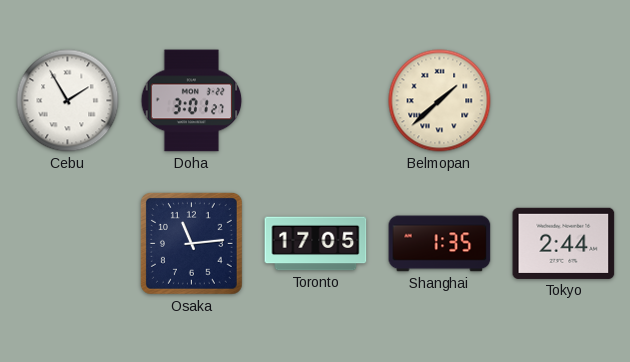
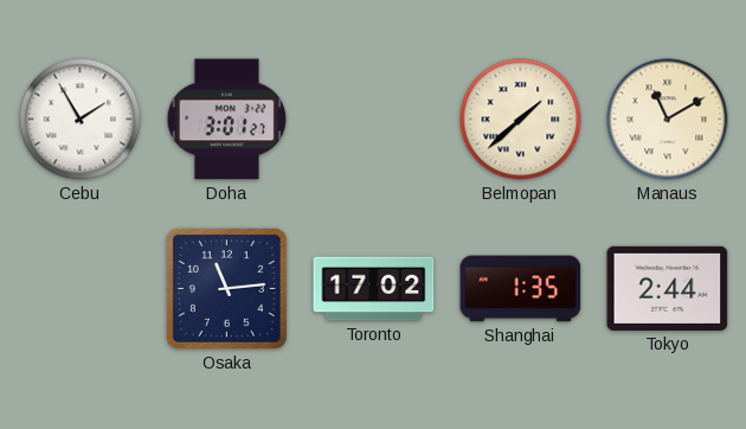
Manaus: none -> 11:10
Toronto: 17:05 -> 17:02
